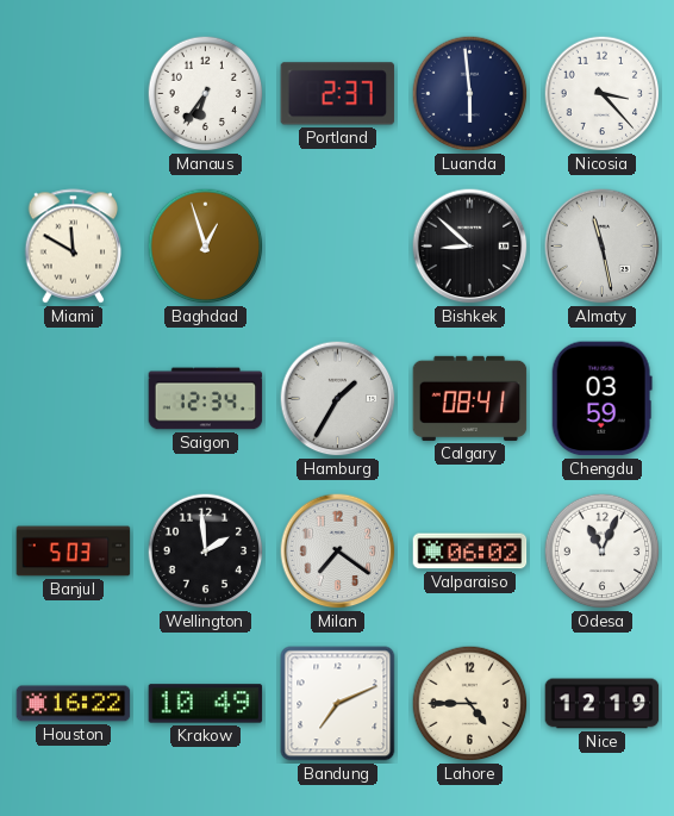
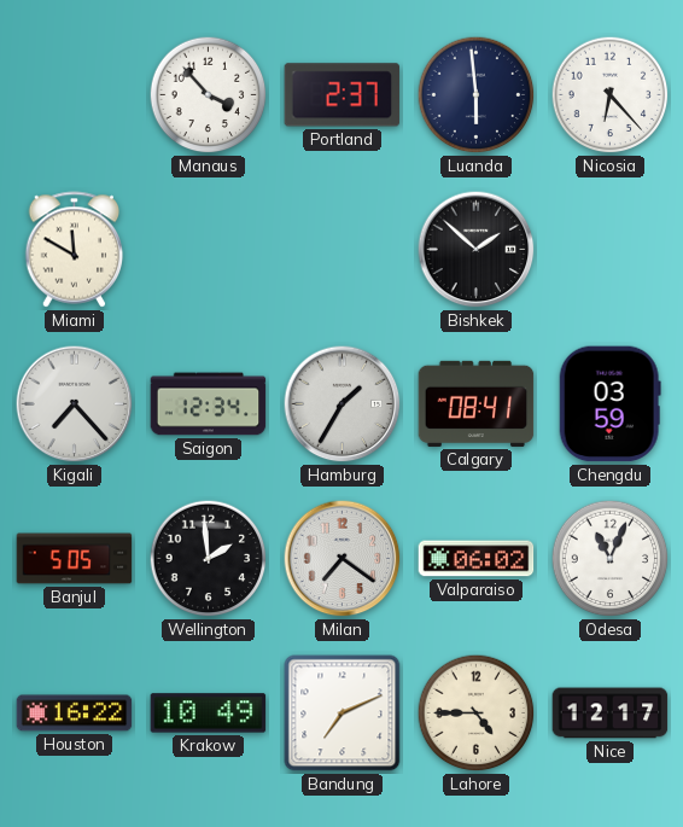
Manaus: 6:36 -> 3:53
Nicosia: 3:23 -> 6:23
Baghdad: 12:57 -> none
Bishkek: 8:52 -> 1:52
Almaty: 11:28 -> none
Kigali: none -> 7:23
Banjul: 5:03 -> 5:05
Nice: 12:19 -> 12:17
